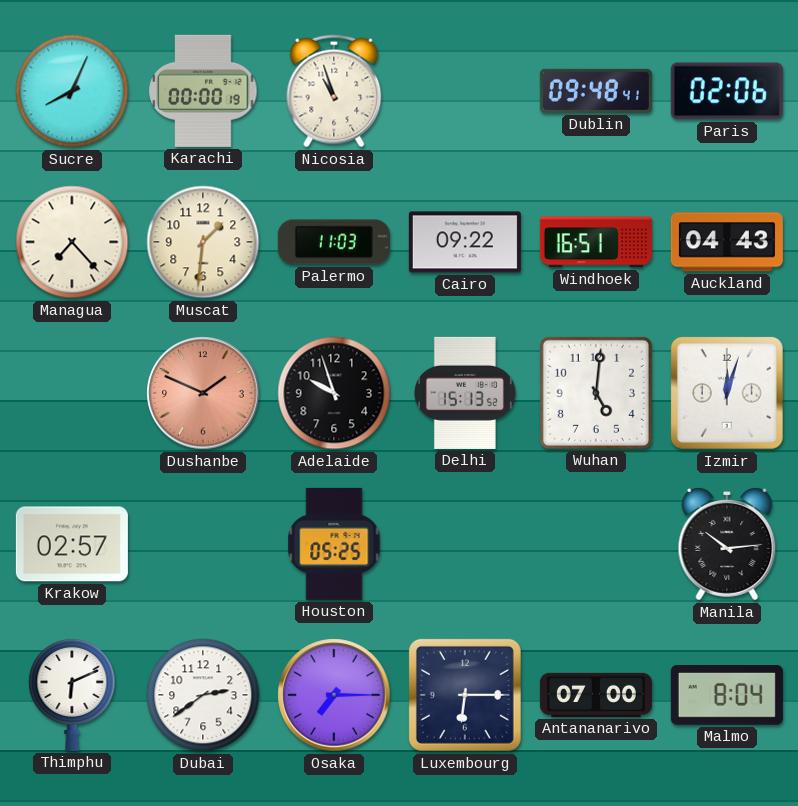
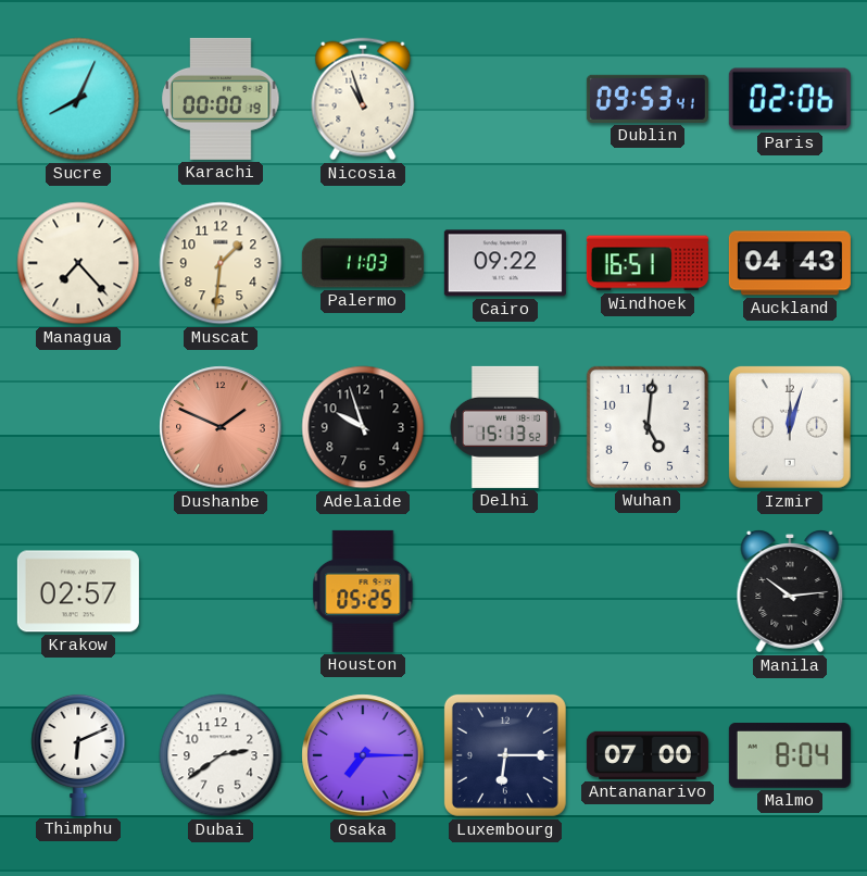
Dublin: 09:48 -> 09:53
